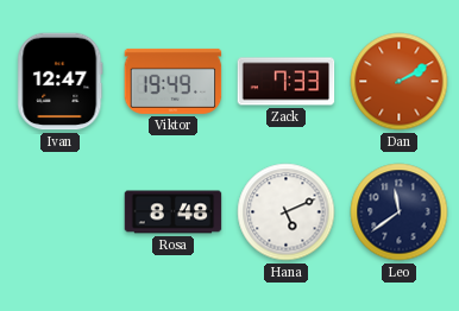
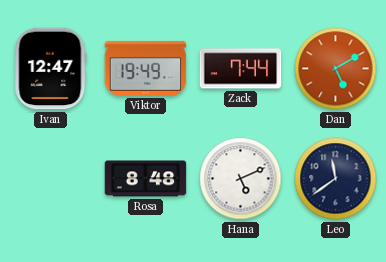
Zack: 7:33 -> 7:44
Dan: 2:10 -> 5:10
